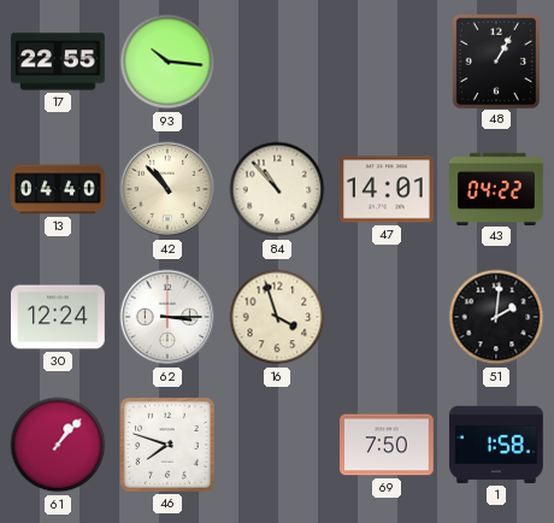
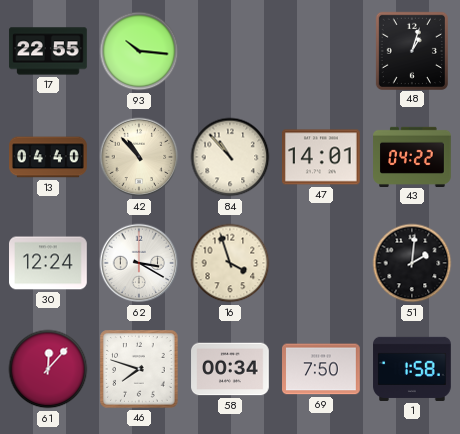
48: 1:05 -> 1:03
62: 3:15 -> 3:20
61: 1:07 -> 12:07
58: none -> 00:34
